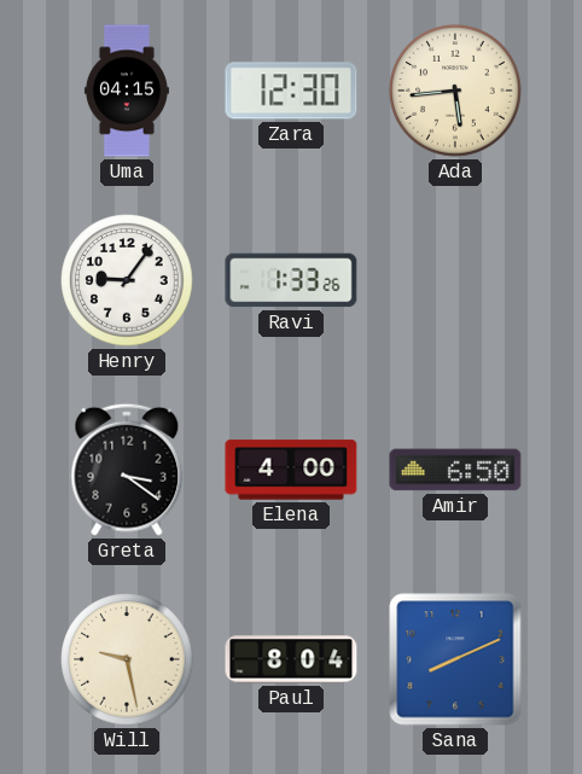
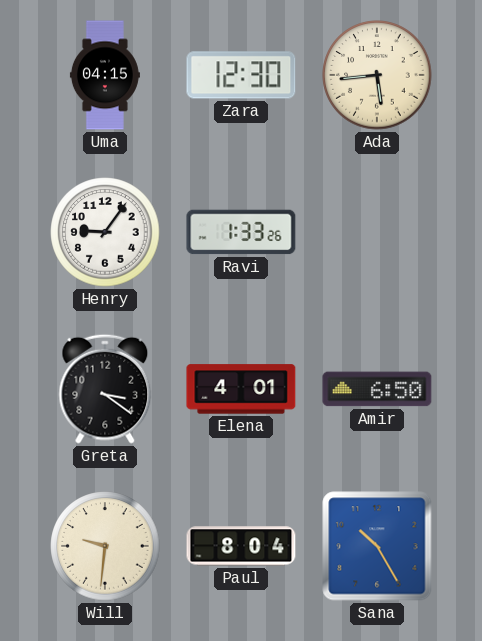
Elena: 4:00 -> 4:01
Will: 9:28 -> 9:31
Sana: 8:11 -> 10:25
